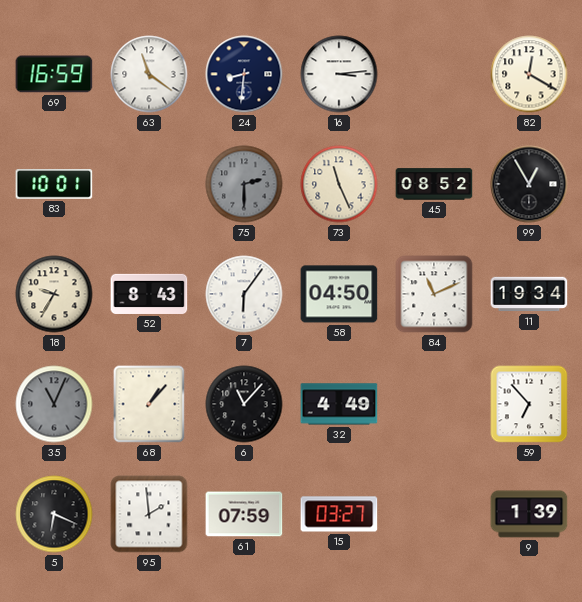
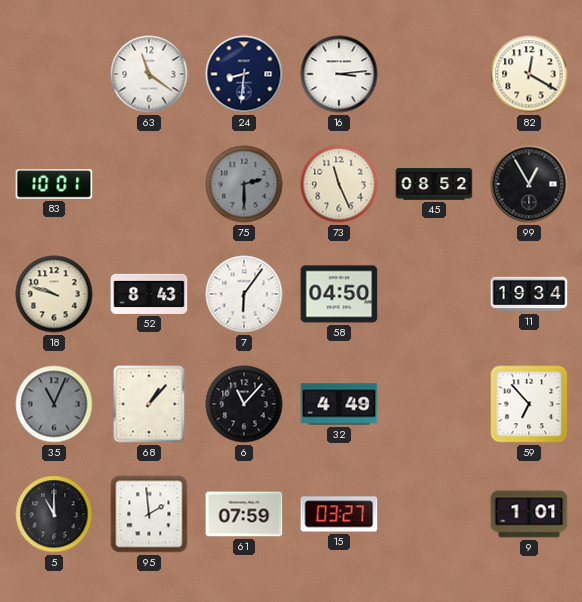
69: 16:59 -> none
18: 9:35 -> 9:48
84: 11:11 -> none
5: 6:19 -> 11:00
9: 1:39 -> 1:01
